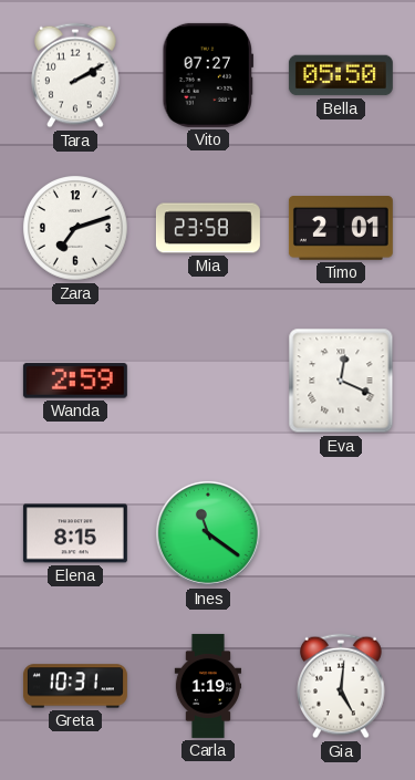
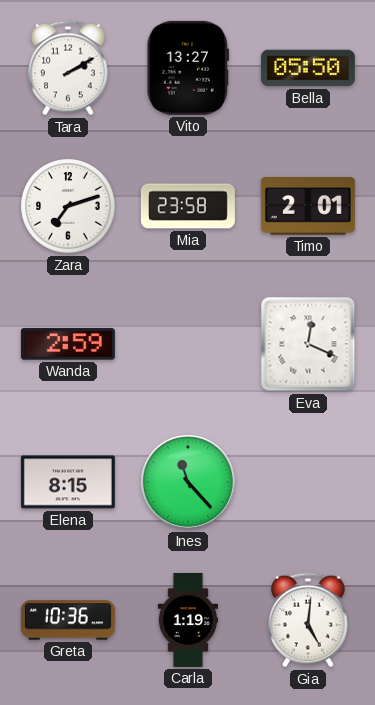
Vito: 07:27 -> 13:27
Ines: 11:21 -> 11:23
Greta: 10:31 -> 10:36
